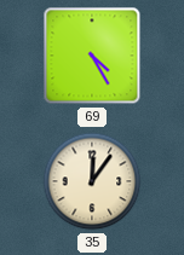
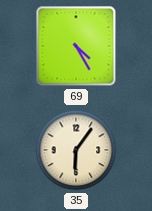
35: 12:06 -> 6:06
